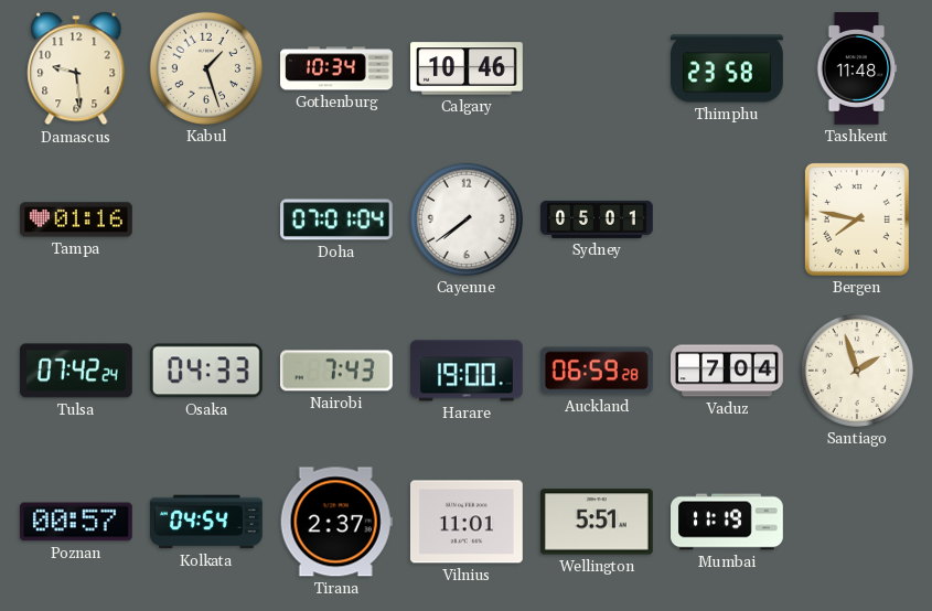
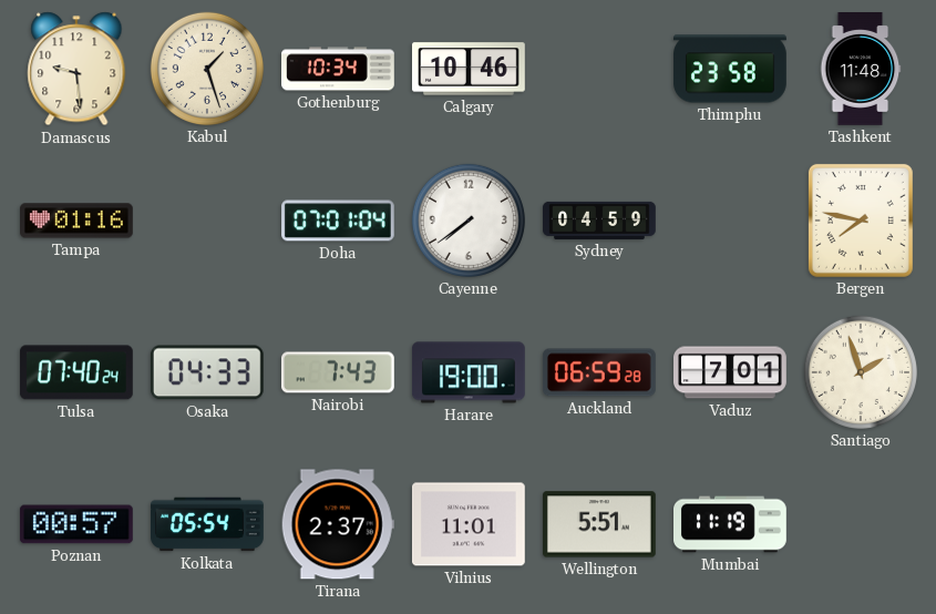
Sydney: 05:01 -> 04:59
Tulsa: 07:42 -> 07:40
Vaduz: 7:04 -> 7:01
Kolkata: 04:54 -> 05:54
